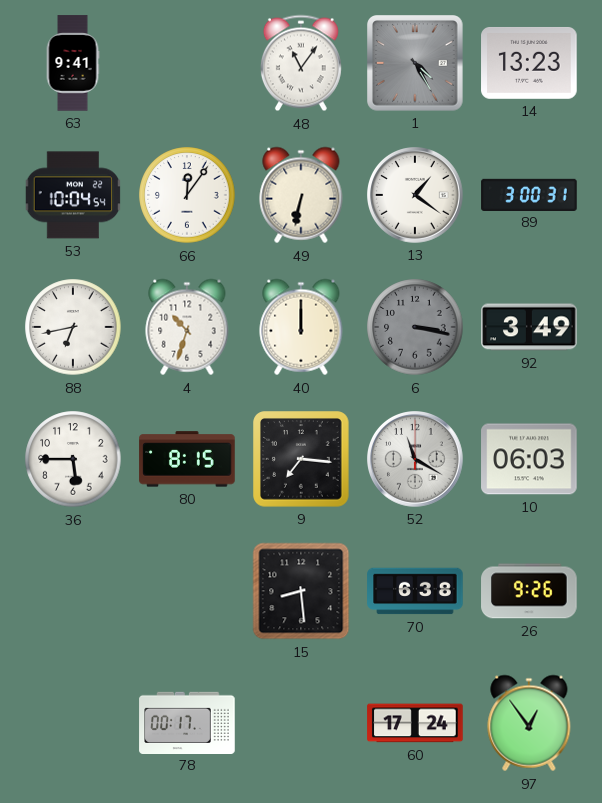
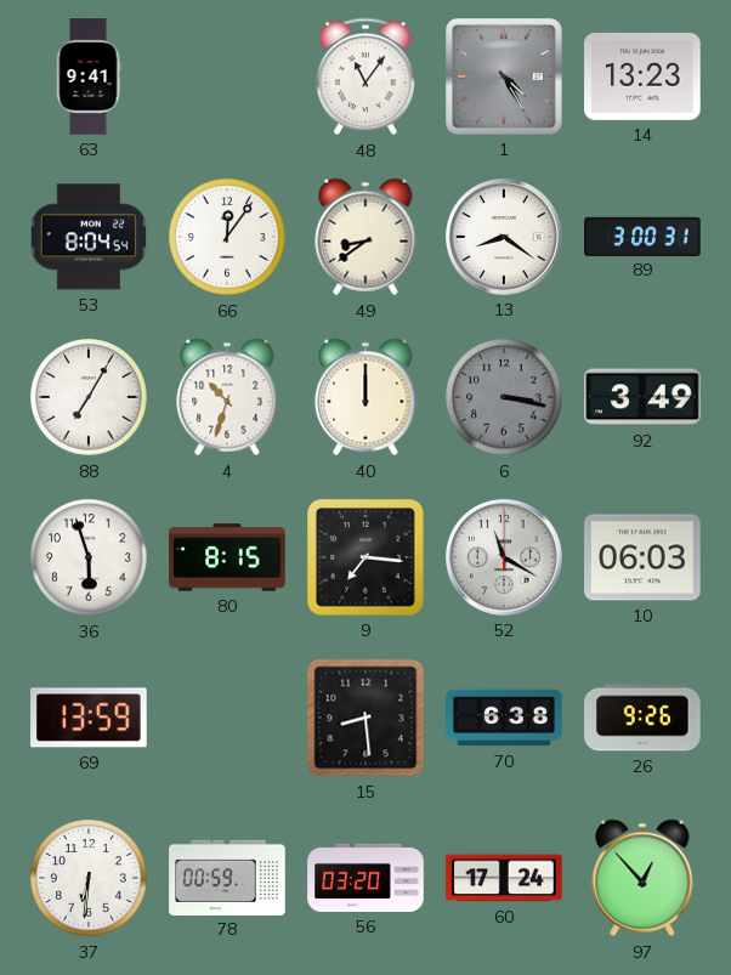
53: 10:04 -> 8:04
49: 6:32 -> 8:39
13: 1:21 -> 8:21
88: 6:43 -> 7:05
36: 5:45 -> 5:57
69: none -> 13:59
37: none -> 6:31
78: 00:17 -> 00:59
56: none -> 03:20
97: 12:54 -> 12:53
